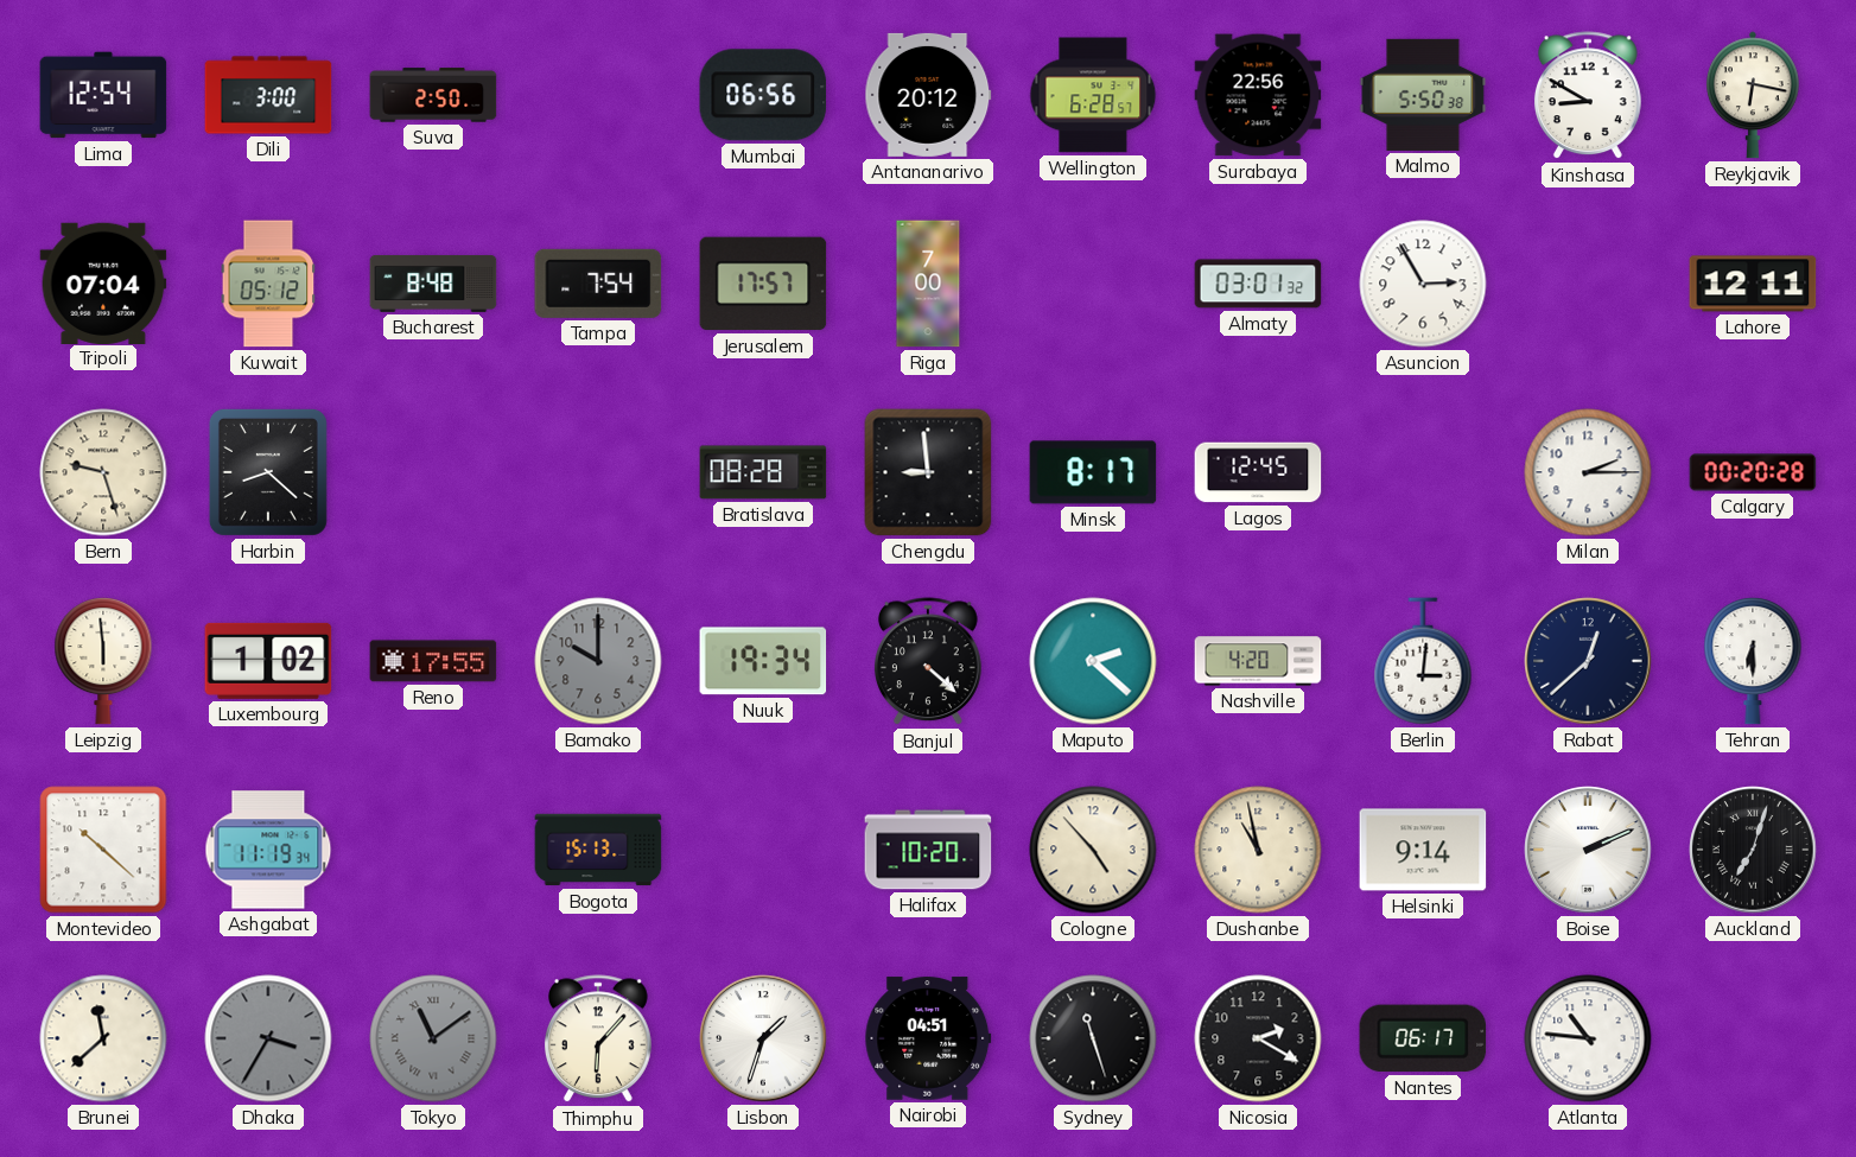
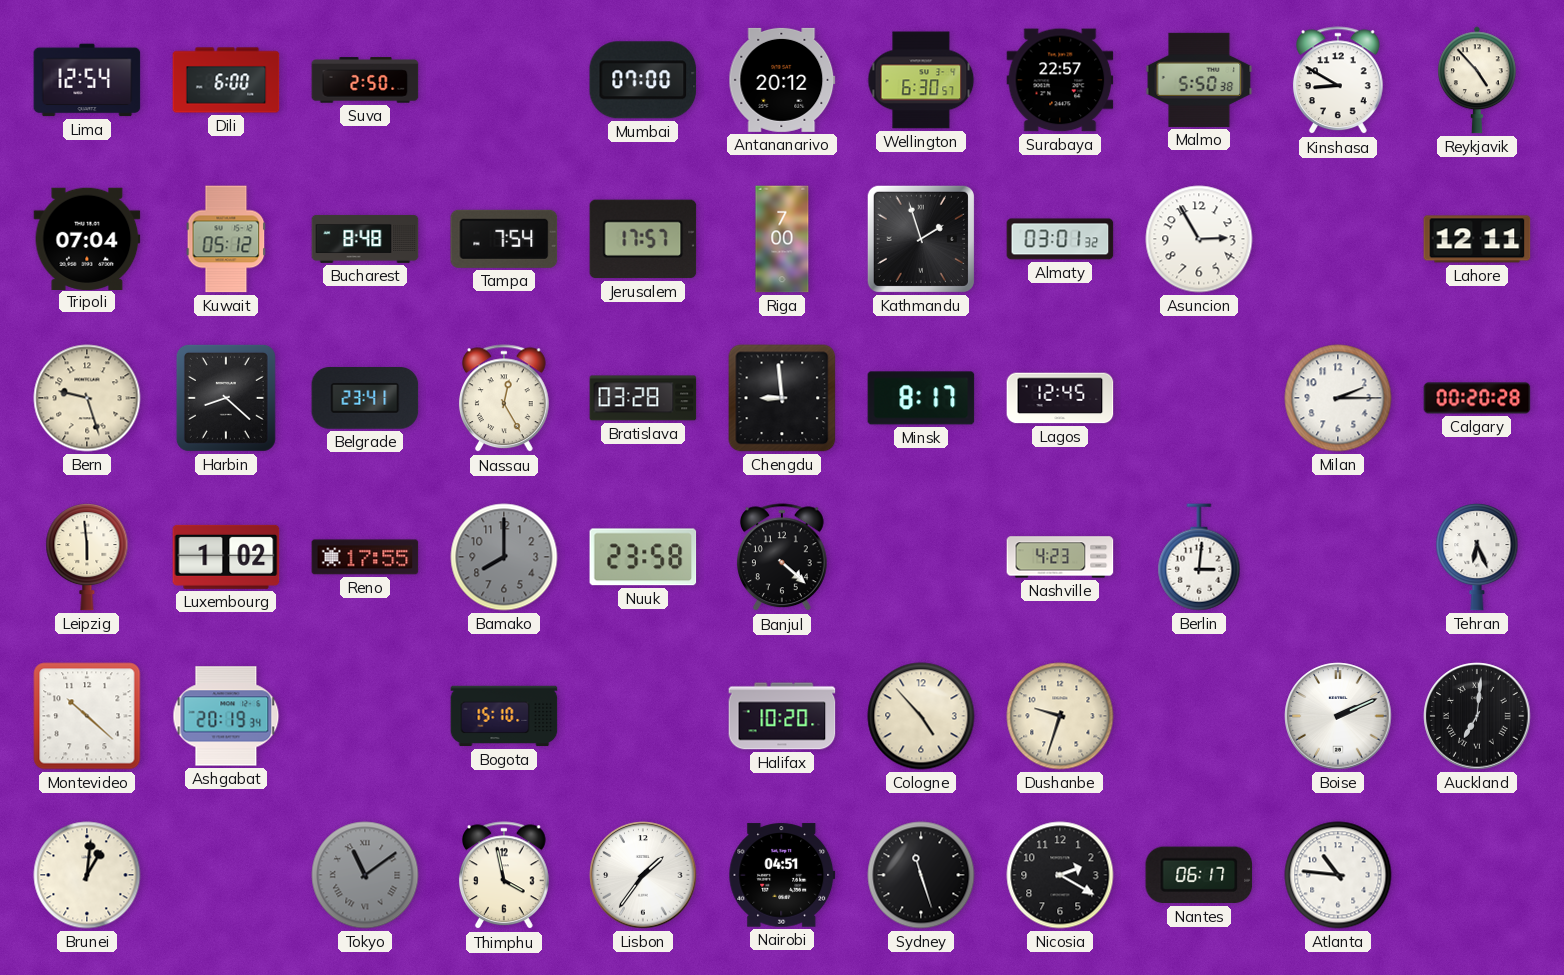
Dili: 3:00 -> 6:00
Mumbai: 06:56 -> 07:00
Wellington: 6:28 -> 6:30
Surabaya: 22:56 -> 22:57
Reykjavik: 6:17 -> 4:53
Kathmandu: none -> 1:57
Belgrade: none -> 23:41
Nassau: none -> 12:25
Bratislava: 08:28 -> 03:28
Bamako: 10:00 -> 8:00
Nuuk: 19:34 -> 23:58
Maputo: 2:22 -> none
Nashville: 4:20 -> 4:23
Rabat: 12:38 -> none
Tehran: 6:30 -> 6:26
Ashgabat: 11:19 -> 20:19
Bogota: 15:13 -> 15:10
Dushanbe: 10:58 -> 9:33
Helsinki: 9:14 -> none
Auckland: 7:03 -> 7:01
Brunei: 11:38 -> 1:01
Dhaka: 3:35 -> none
Thimphu: 6:07 -> 3:58
Lisbon: 1:33 -> 1:36
